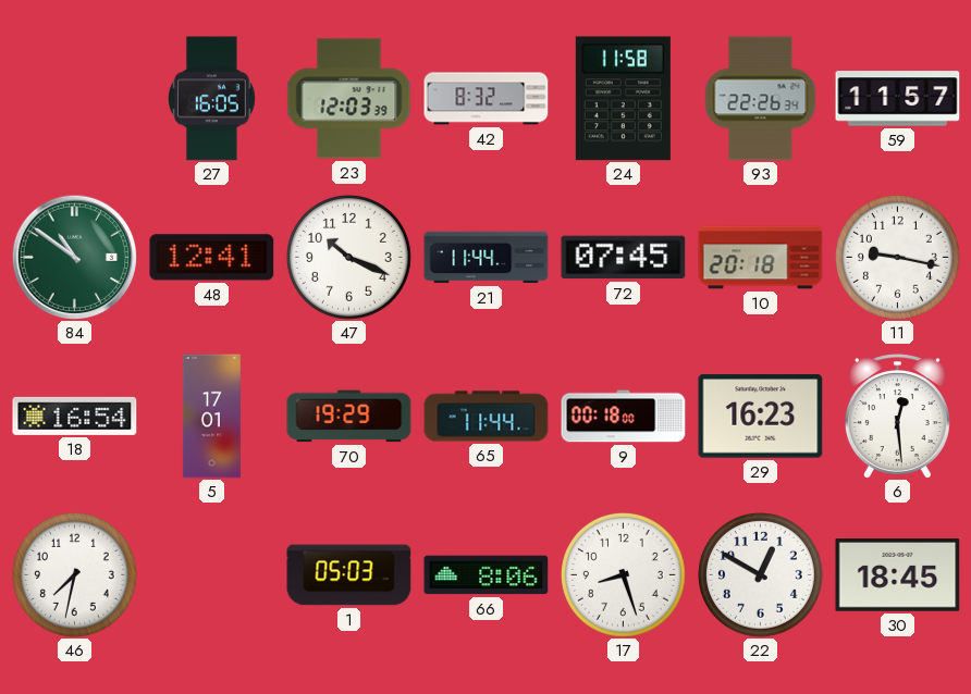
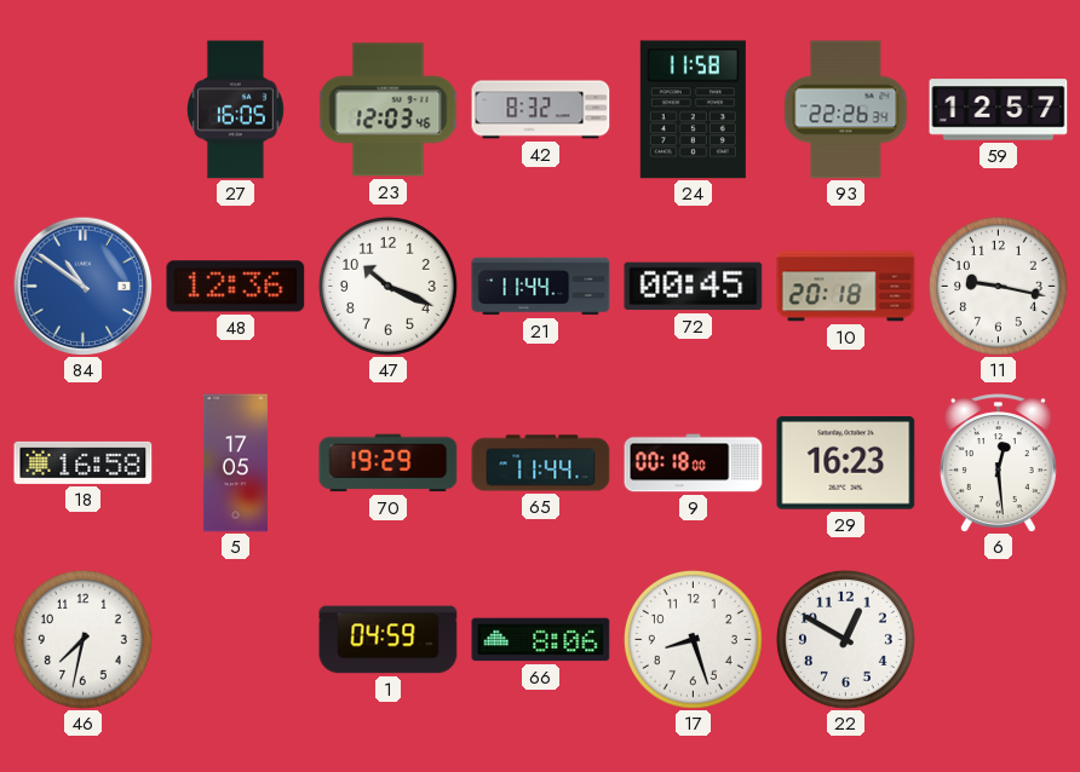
23: 12:03:39 -> 12:03:46
59: 11:57 -> 12:57
84 dial: green -> blue
48: 12:41 -> 12:36
72: 07:45 -> 00:45
18: 16:54 -> 16:58
5: 17:01 -> 17:05
1: 05:03 -> 04:59
30: 18:45 -> none
